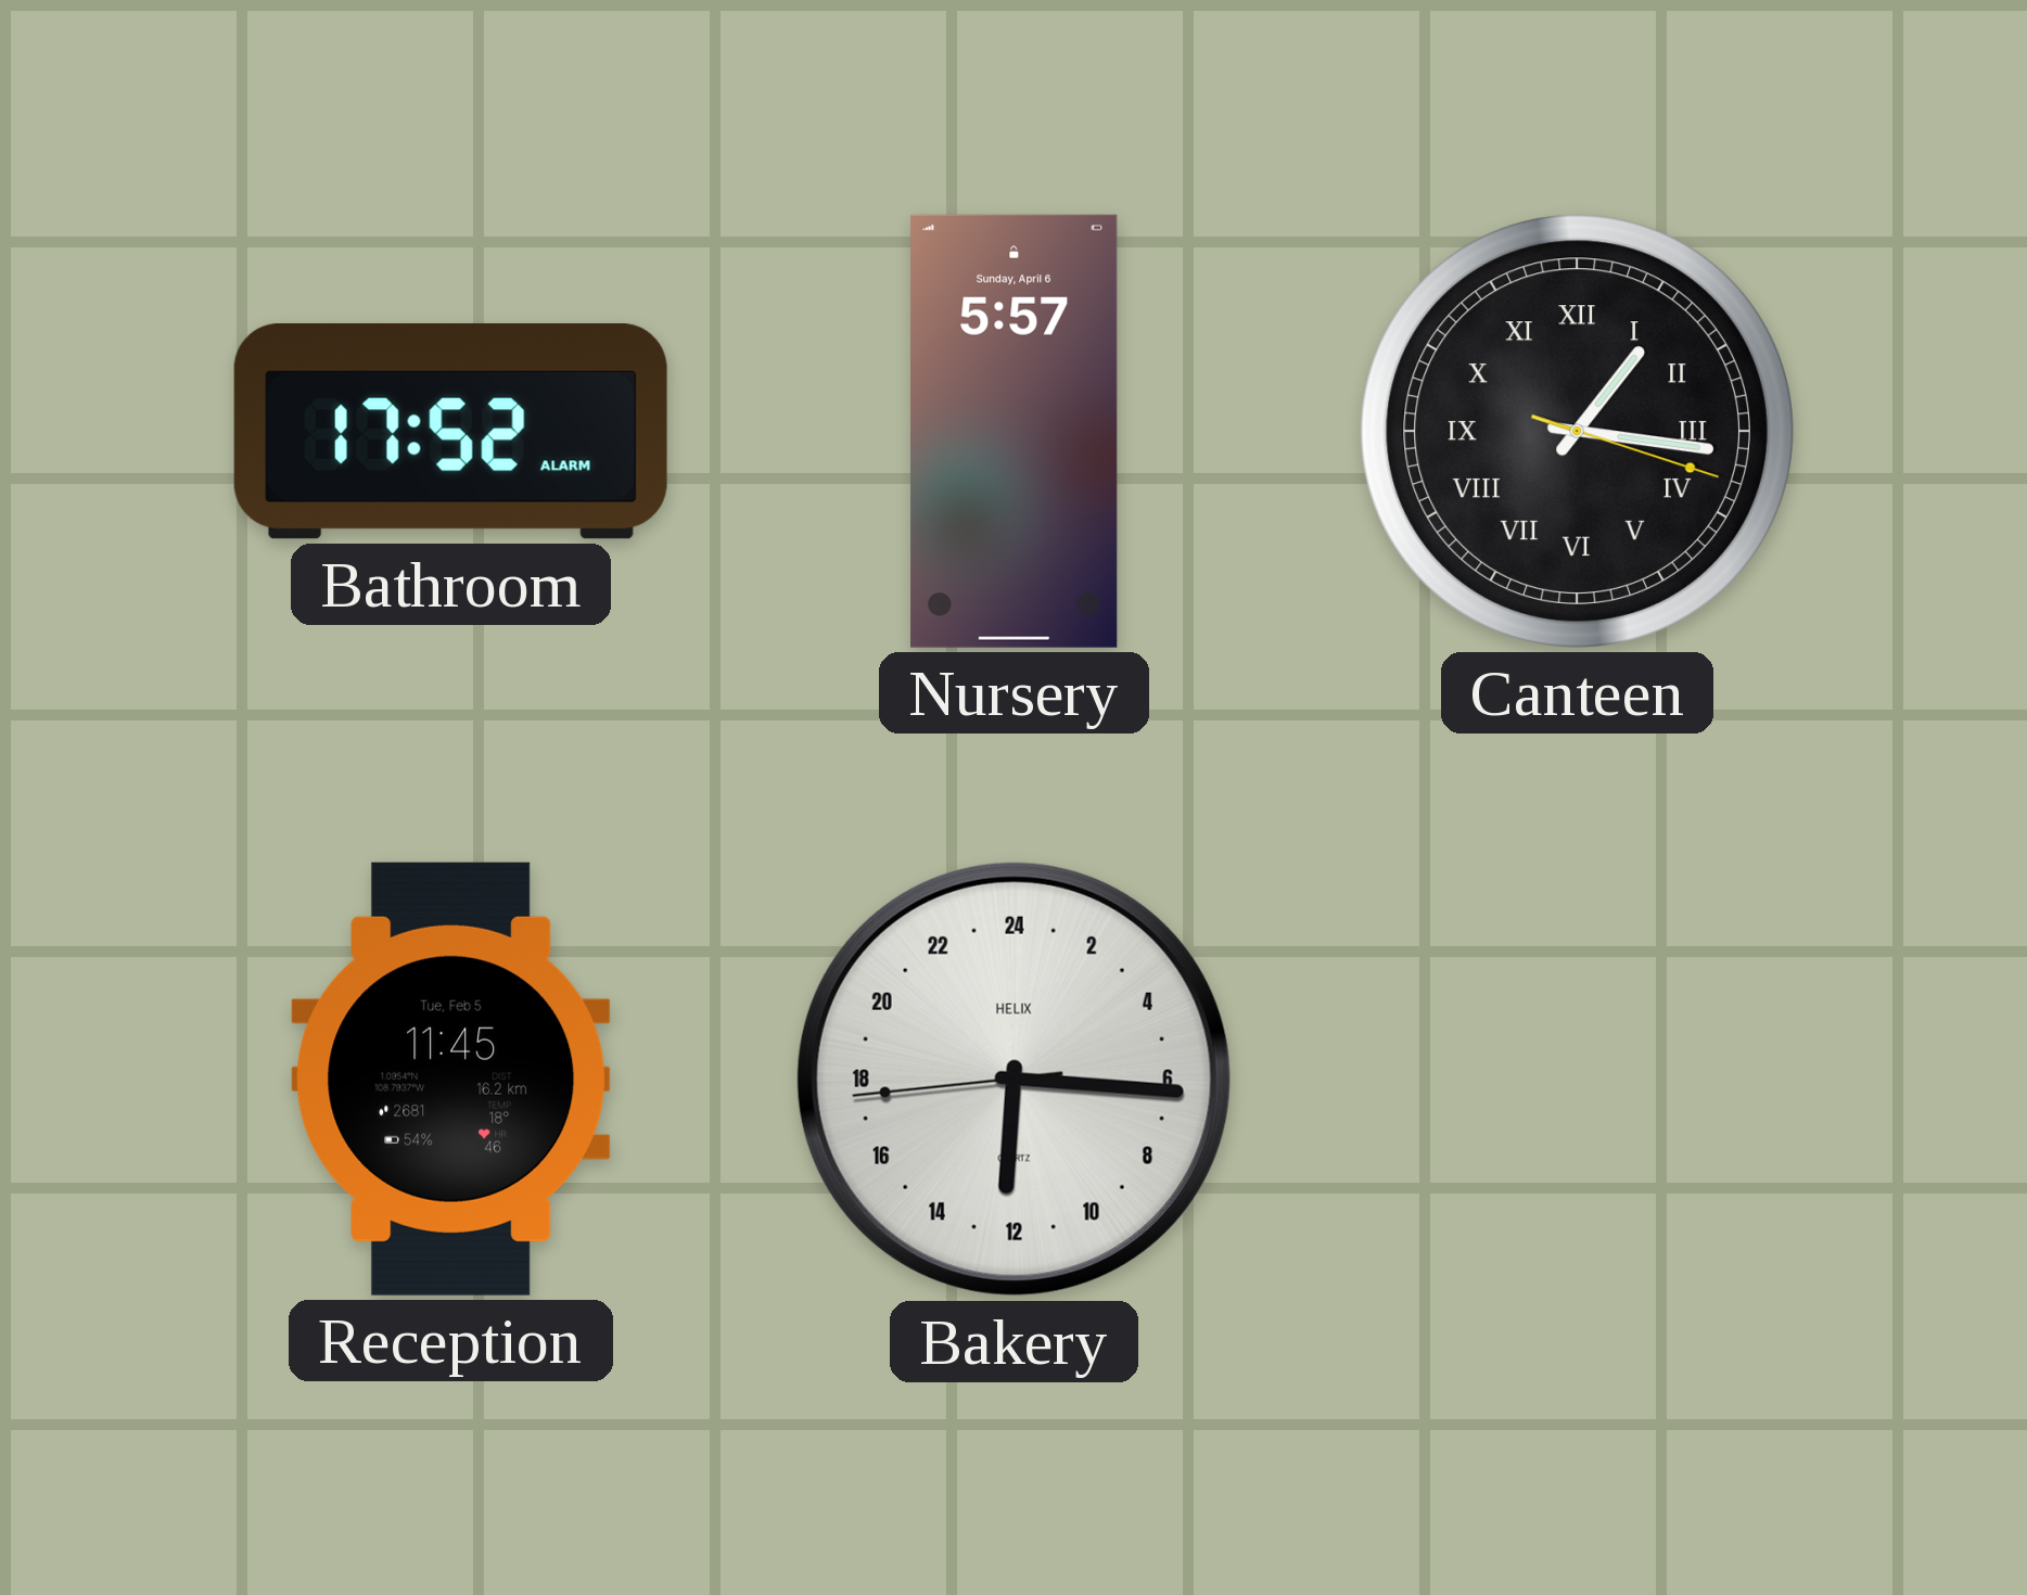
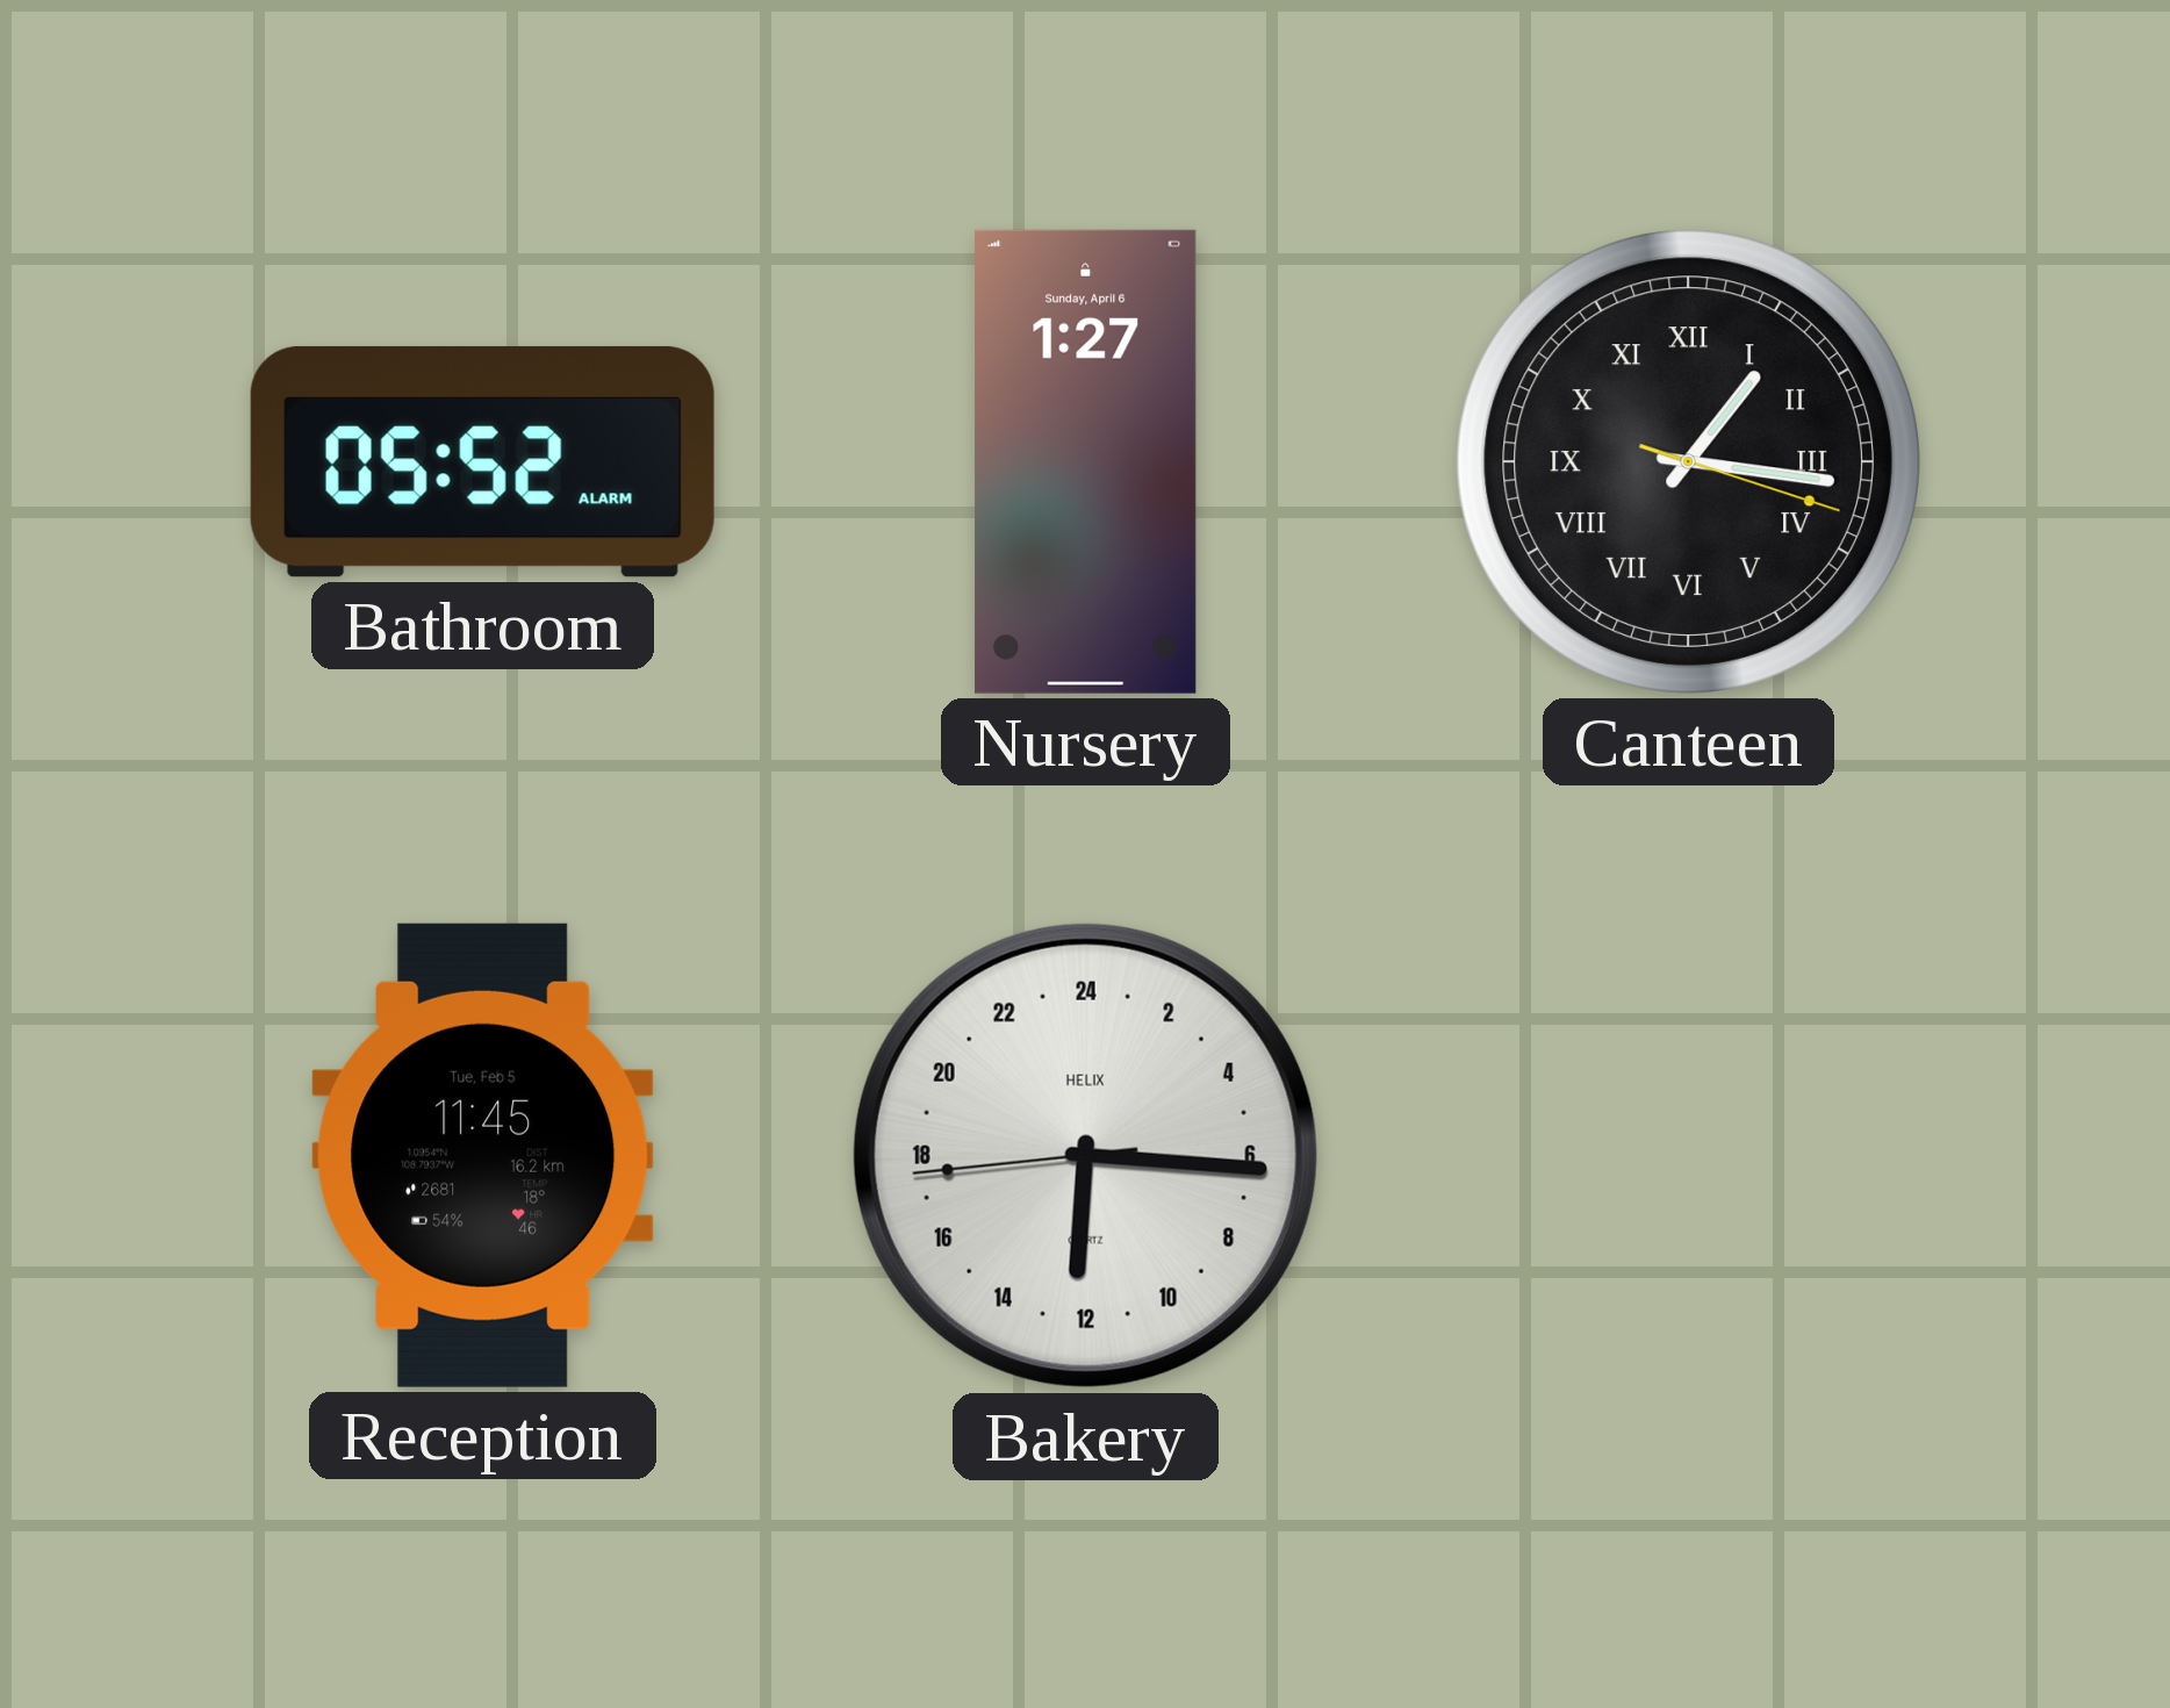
Bathroom: 17:52 -> 05:52
Nursery: 5:57 -> 1:27
